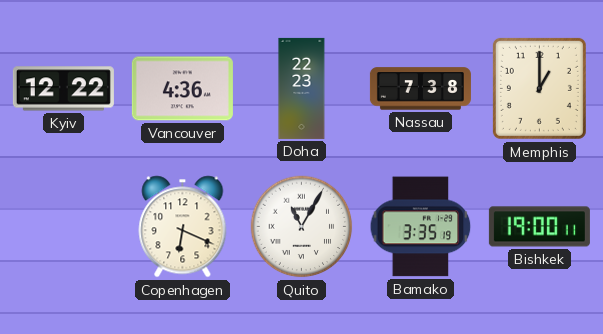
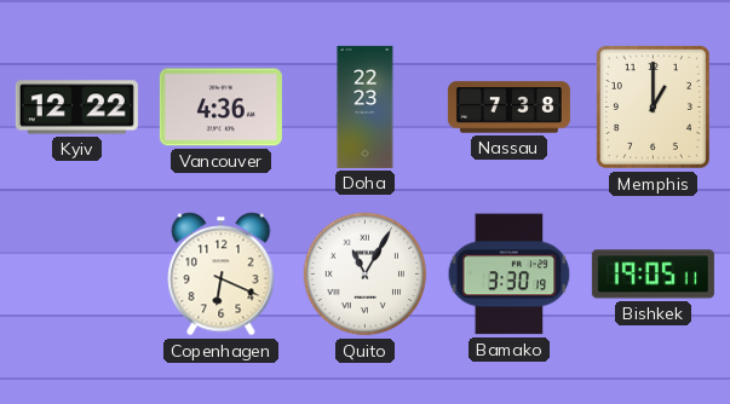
Bamako: 3:35 -> 3:30
Bishkek: 19:00 -> 19:05
